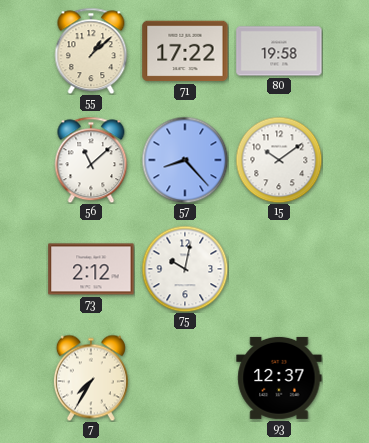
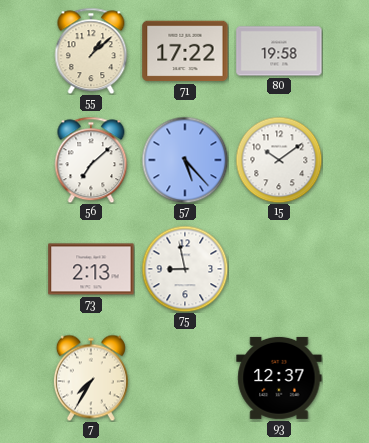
56: 11:08 -> 7:08
57: 8:23 -> 5:23
73: 2:12 -> 2:13
75: 10:02 -> 8:58
